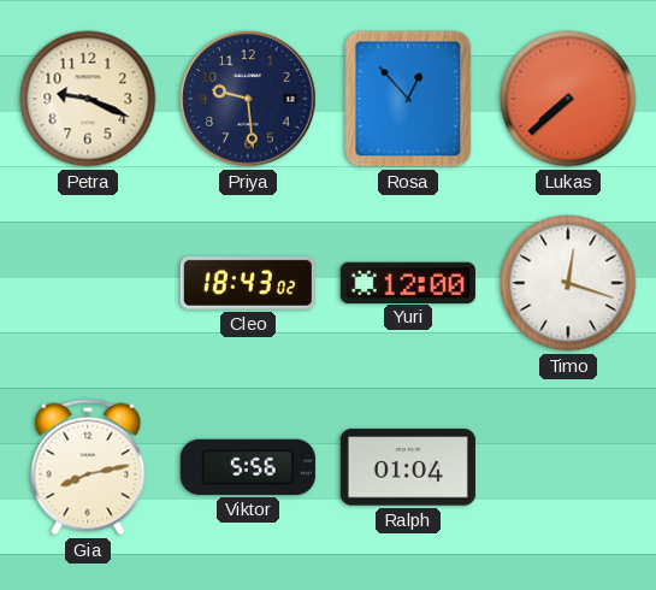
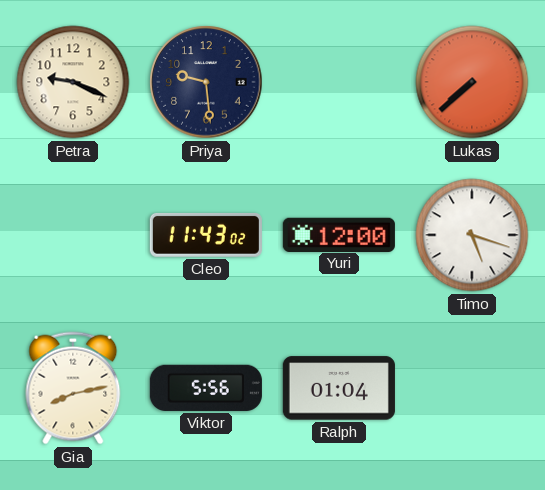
Rosa: 12:53 -> none
Cleo: 18:43 -> 11:43
Timo: 12:18 -> 5:18
